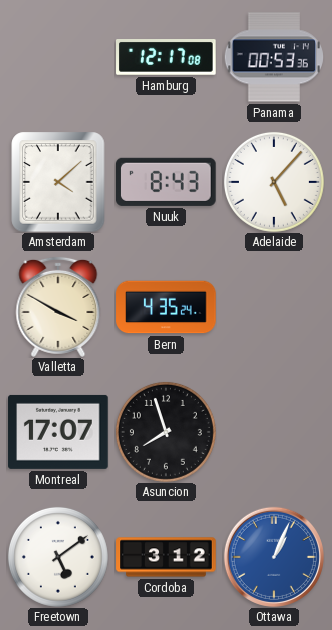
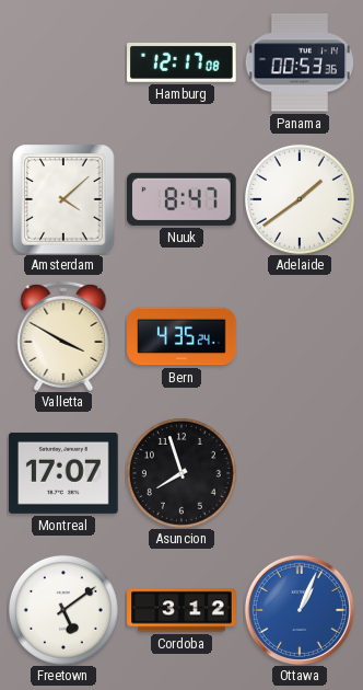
Nuuk: 8:43 -> 8:47
Adelaide: 5:07 -> 1:39
